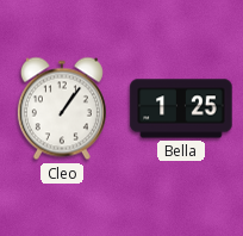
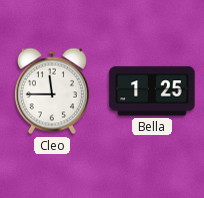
Cleo: 1:06 -> 11:45
